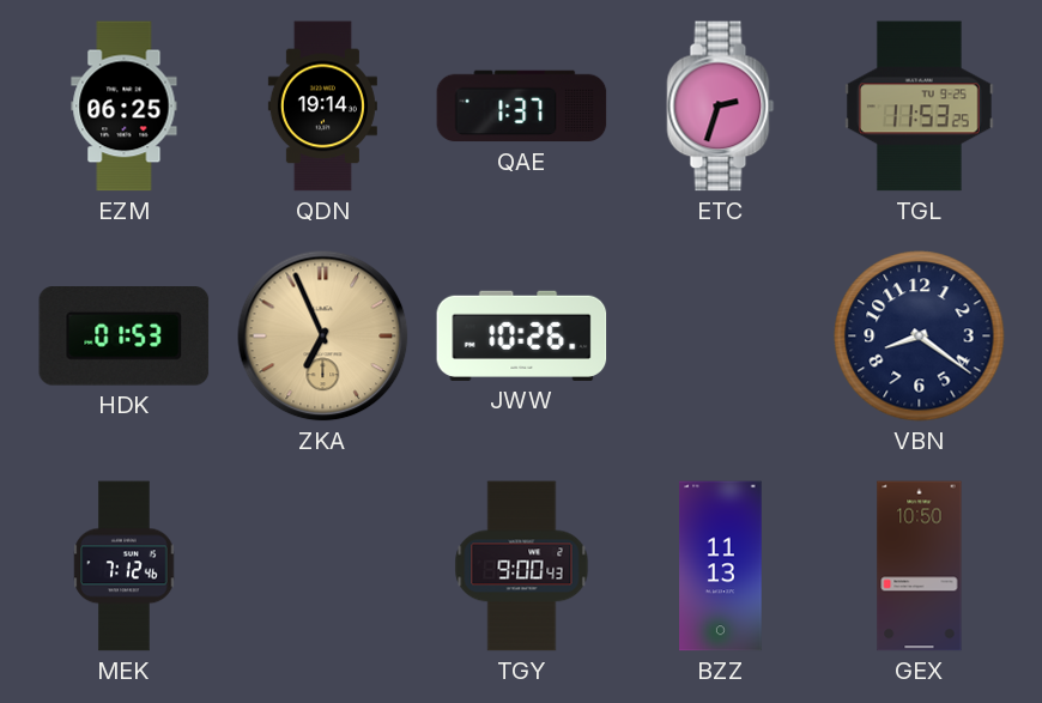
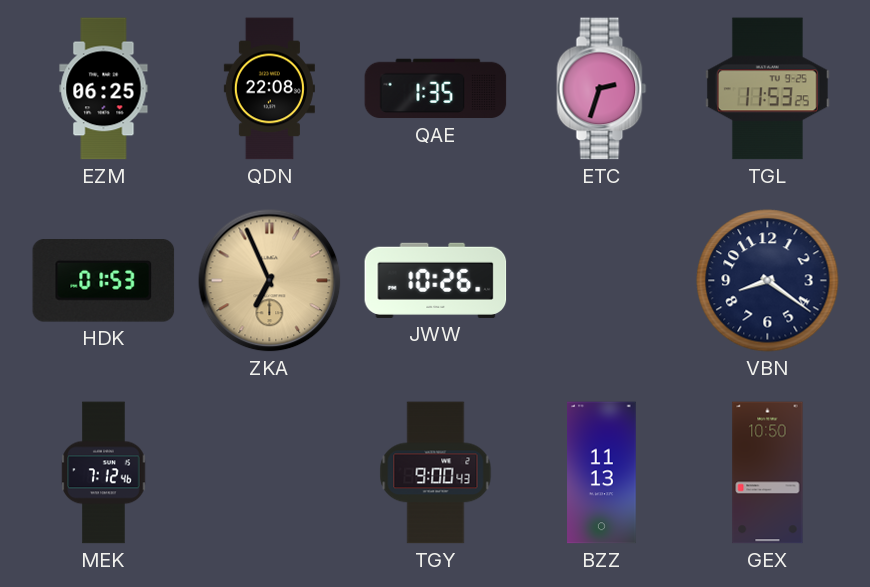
QDN: 19:14 -> 22:08
QAE: 1:37 -> 1:35
